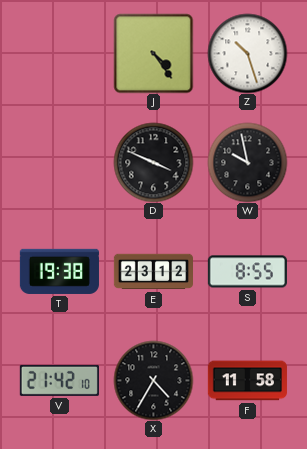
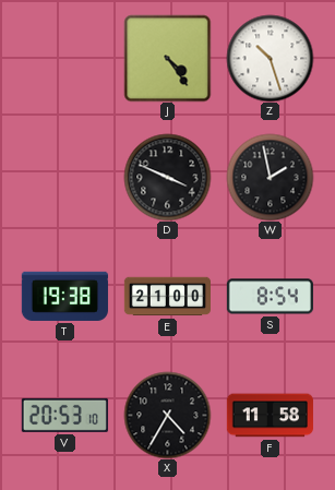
W: 9:58 -> 1:58
E: 23:12 -> 21:00
S: 8:55 -> 8:54
V: 21:42 -> 20:53
